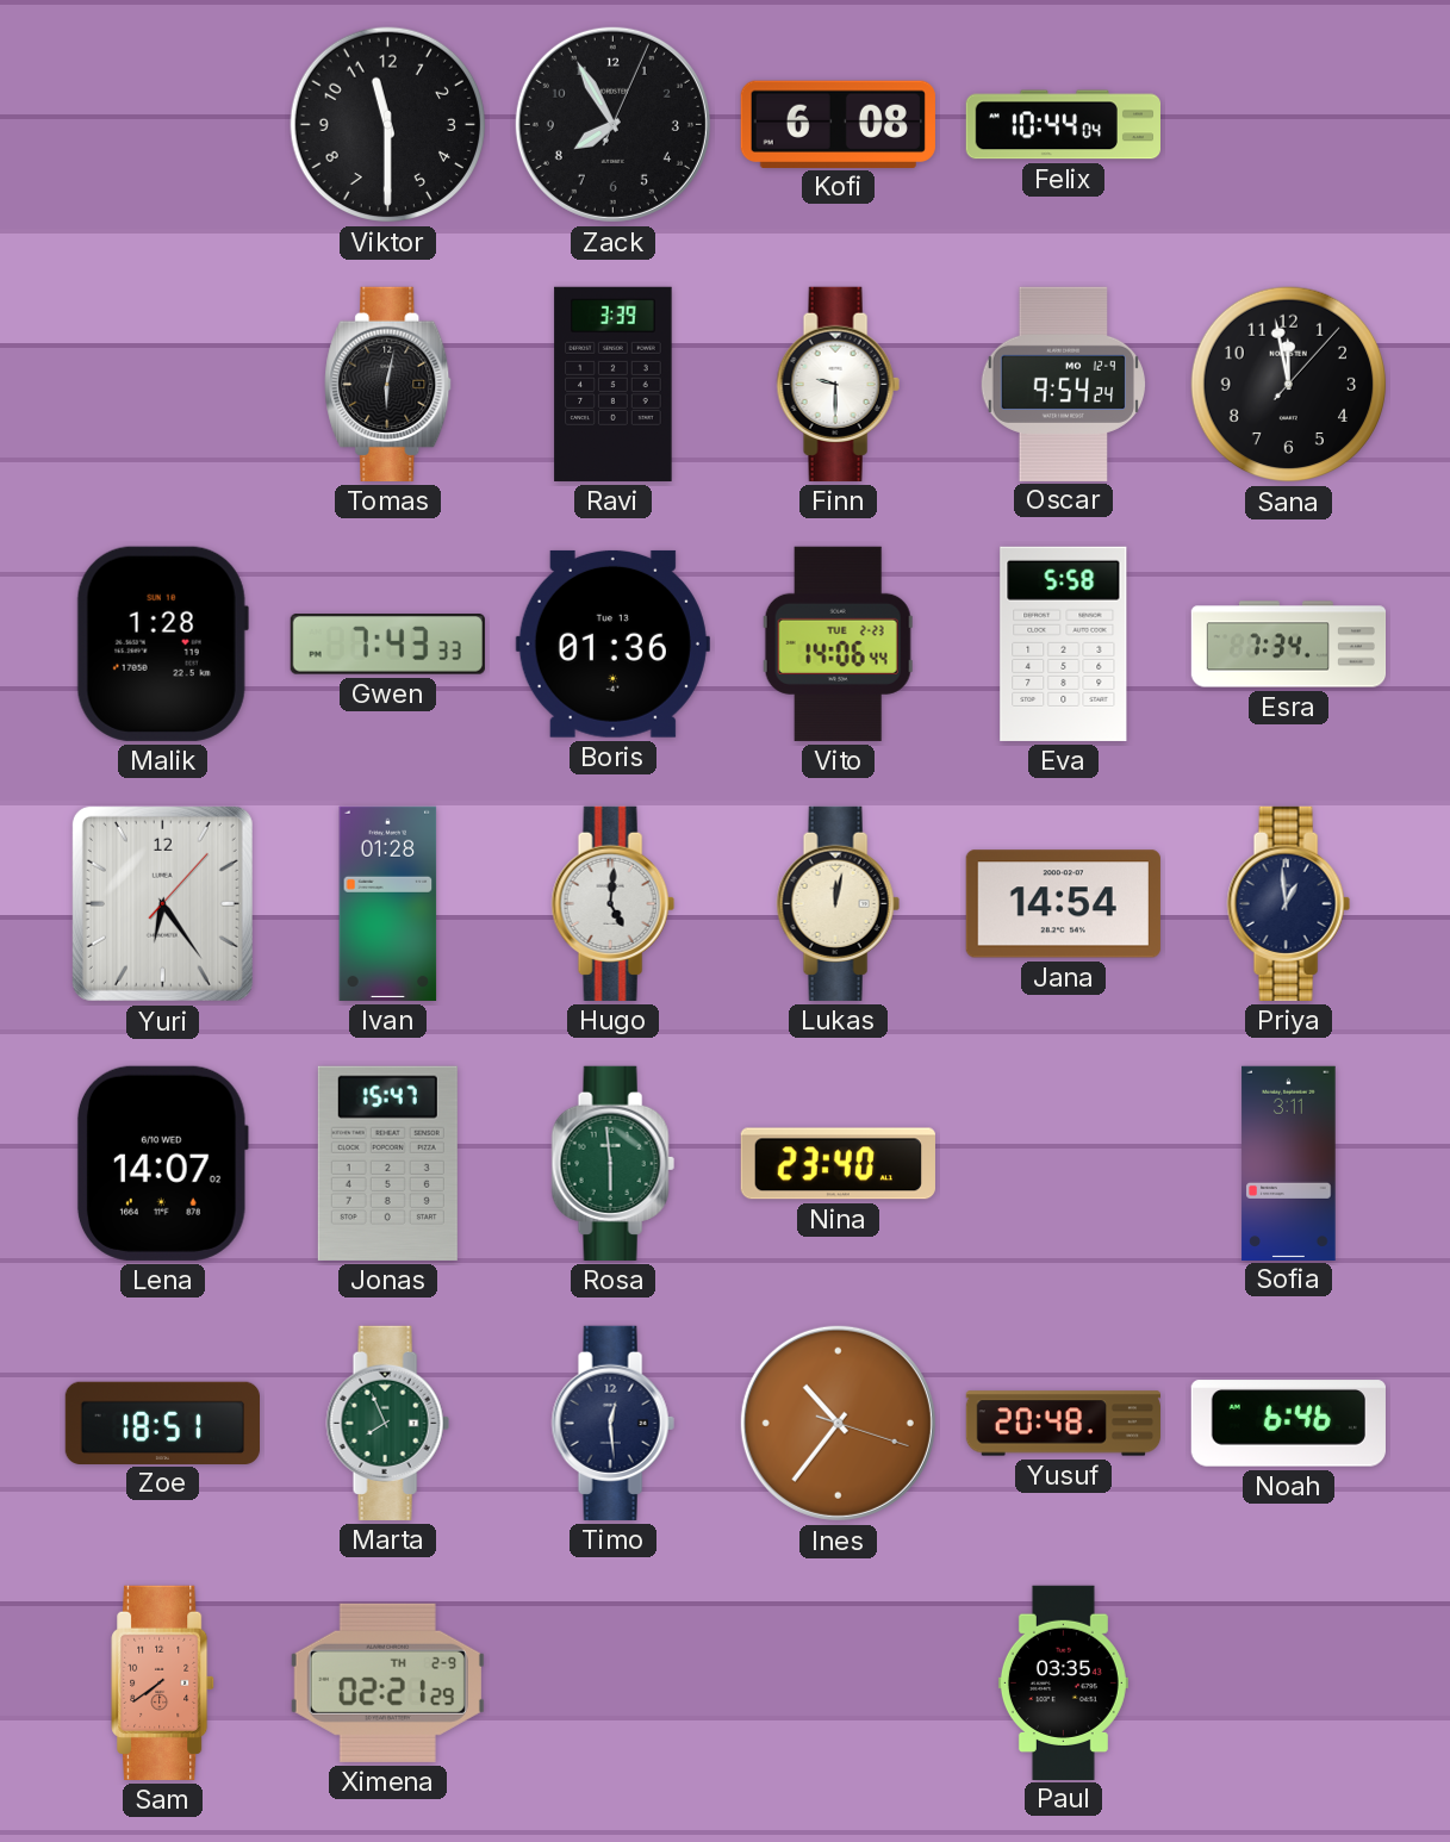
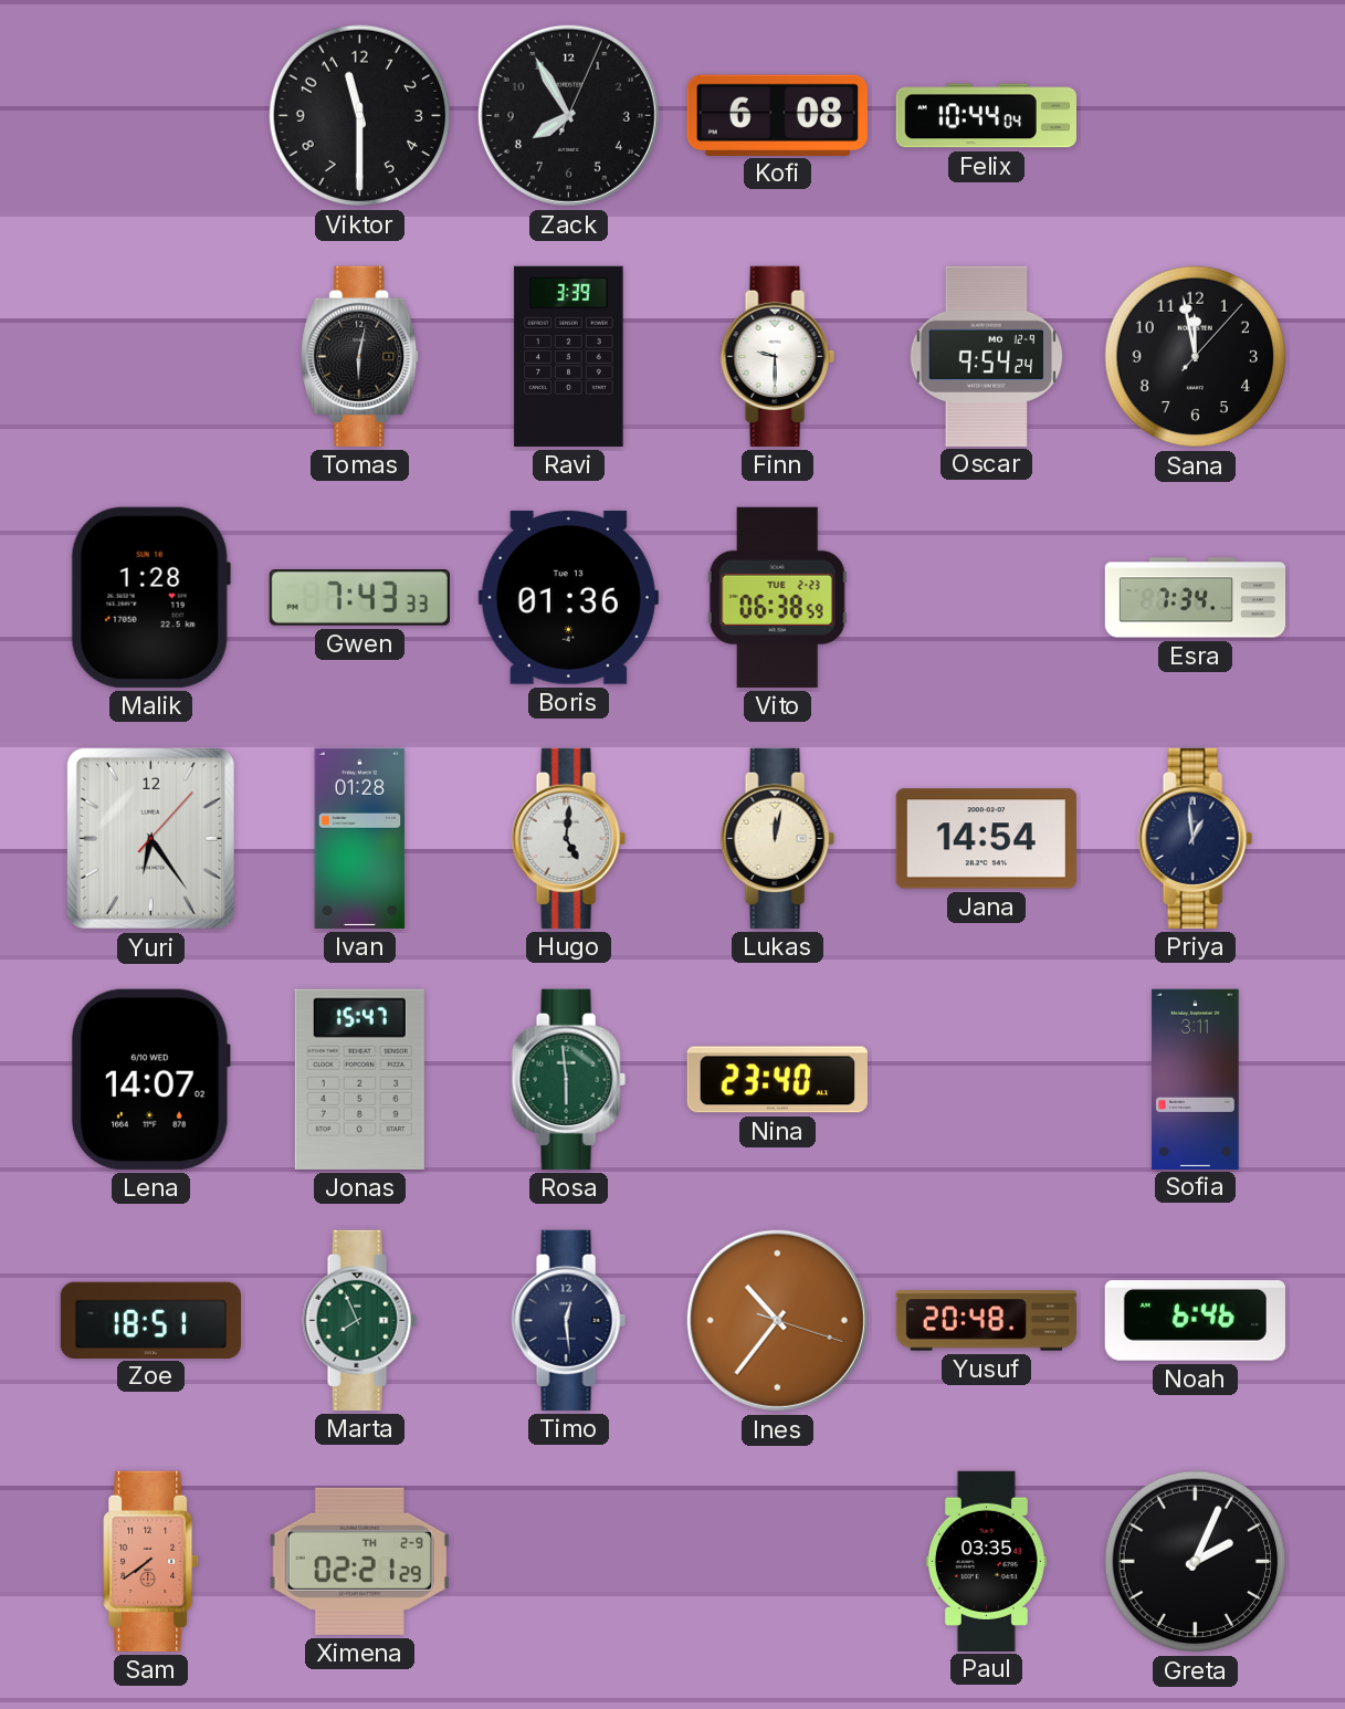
Vito: 14:06 -> 06:38
Eva: 5:58 -> none
Greta: none -> 2:04
